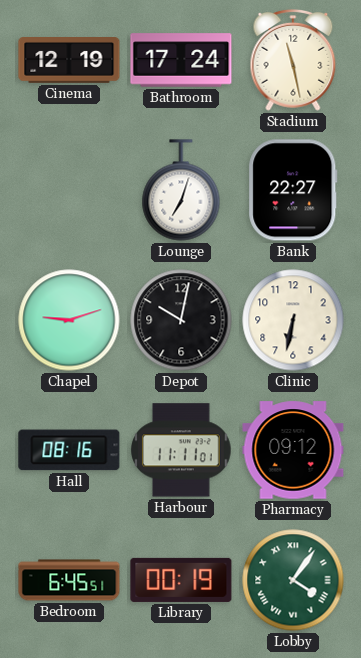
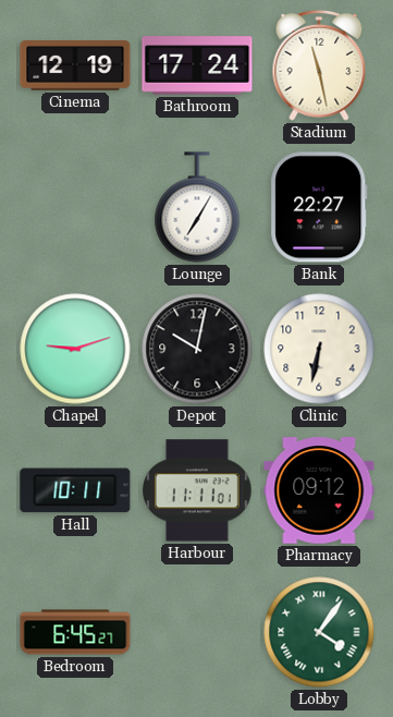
Lounge: 7:03 -> 7:05
Hall: 08:16 -> 10:11
Bedroom: 6:45:51 -> 6:45:27
Library: 00:19 -> none
